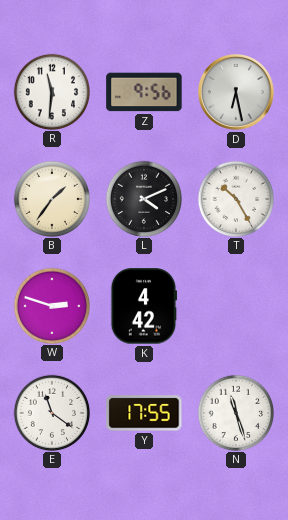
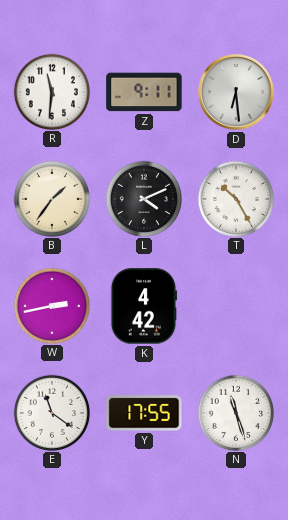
Z: 9:56 -> 9:11
D: 6:28 -> 6:29
W: 2:48 -> 2:43
